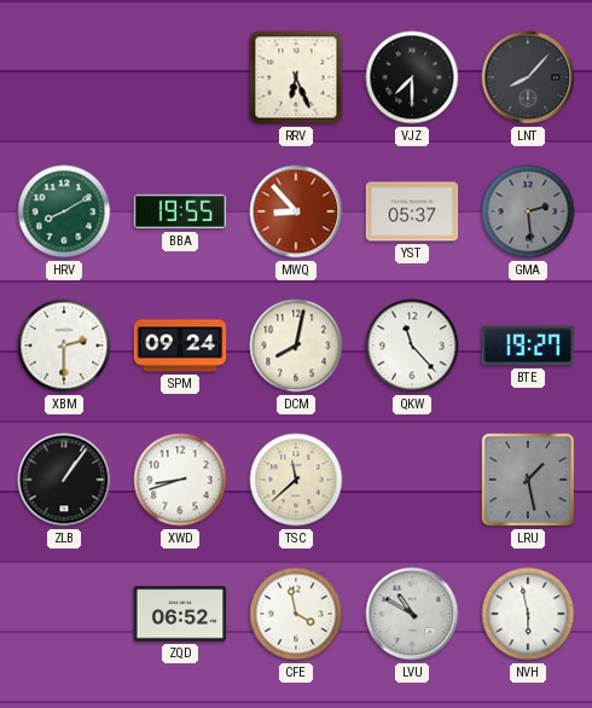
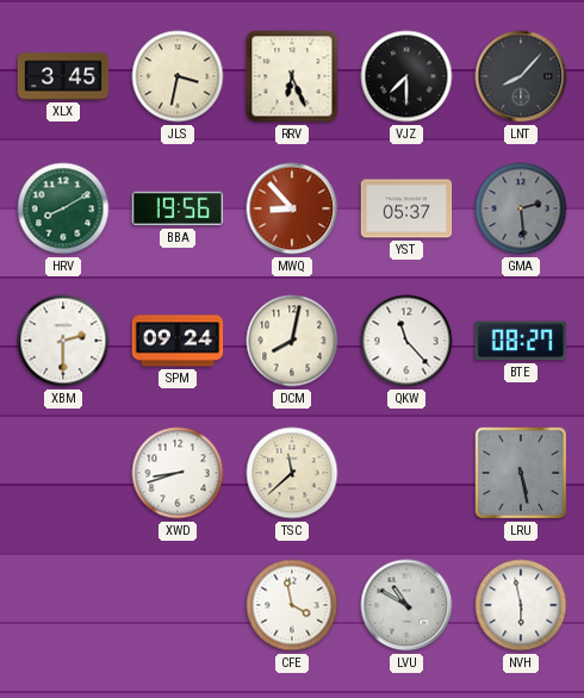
XLX: none -> 3:45
JLS: none -> 3:32
BBA: 19:55 -> 19:56
BTE: 19:27 -> 08:27
ZLB: 1:06 -> none
LRU: 1:28 -> 5:28
ZQD: 06:52 -> none
